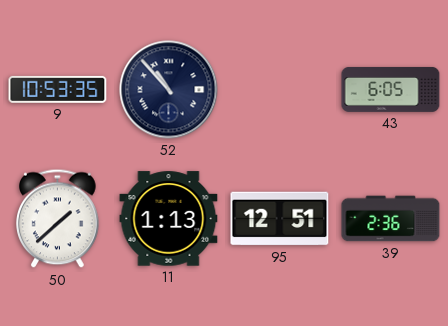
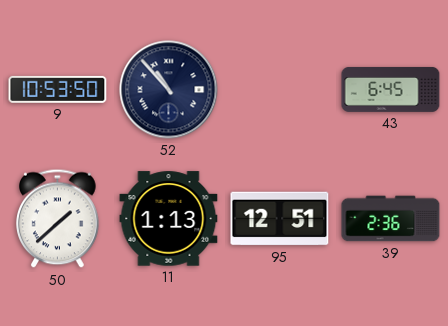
9: 10:53:35 -> 10:53:50
43: 6:05 -> 6:45
